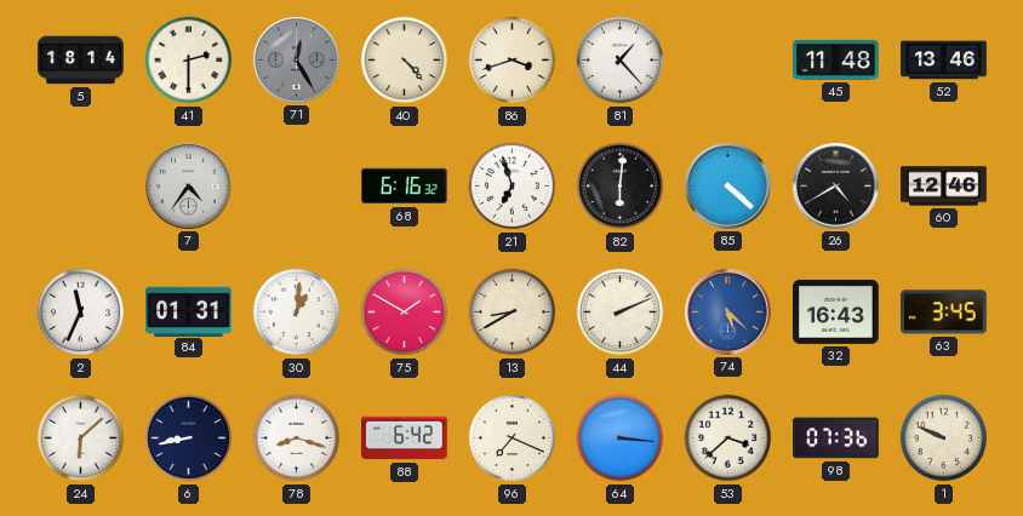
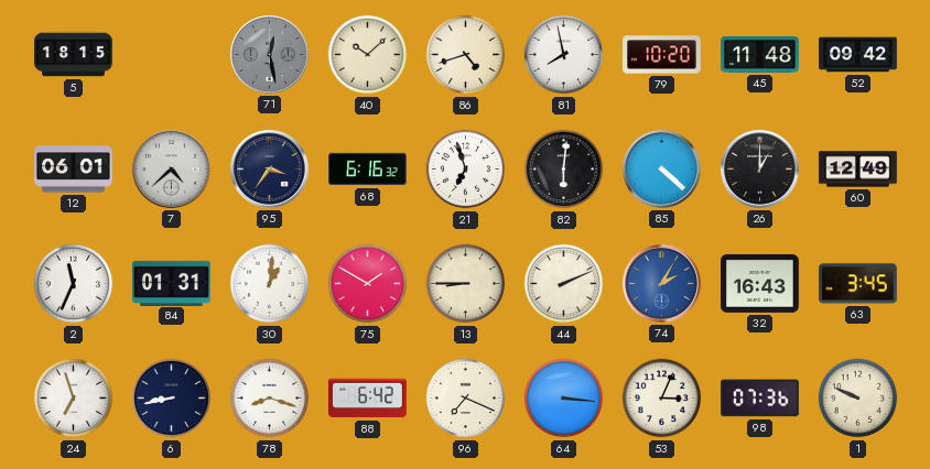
5: 18:14 -> 18:15
41: 2:30 -> none
71: 12:25 -> 12:28
40: 4:23 -> 10:08
86: 3:42 -> 4:42
81: 1:23 -> 7:58
79: none -> 10:20
52: 13:46 -> 09:42
12: none -> 06:01
7: 4:36 -> 4:38
95: none -> 3:36
26: 4:40 -> 1:00
60: 12:46 -> 12:49
13: 8:40 -> 8:45
74: 5:22 -> 2:05
24: 6:08 -> 6:57
53: 3:38 -> 3:04
